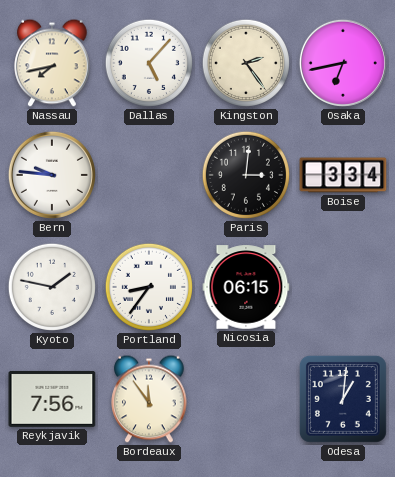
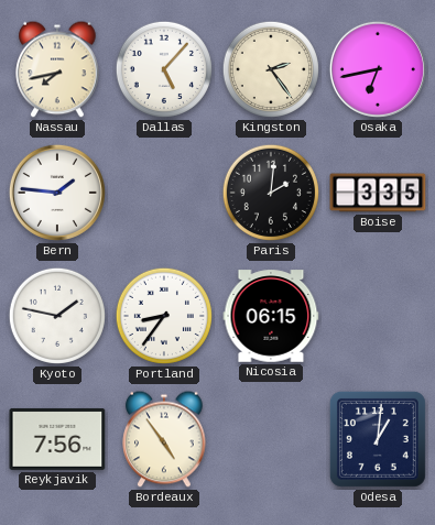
Bern: 9:46 -> 1:46
Paris: 3:01 -> 2:01
Boise: 3:34 -> 3:35
Bordeaux: 11:54 -> 4:54
